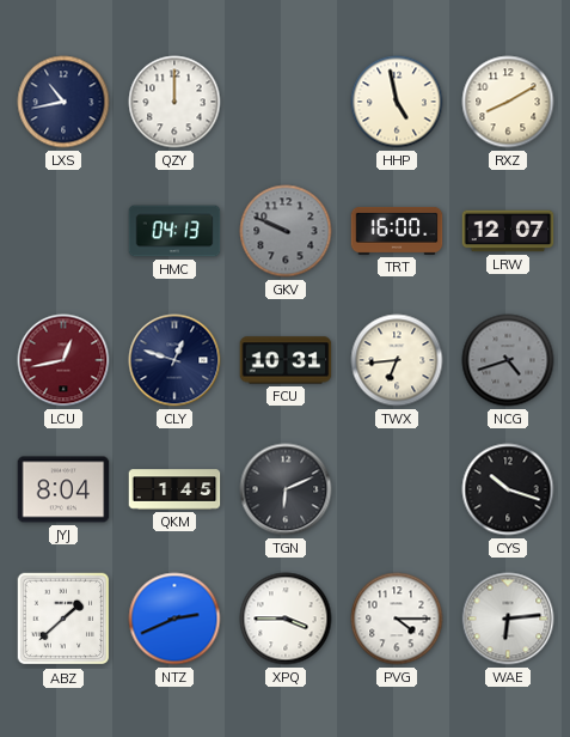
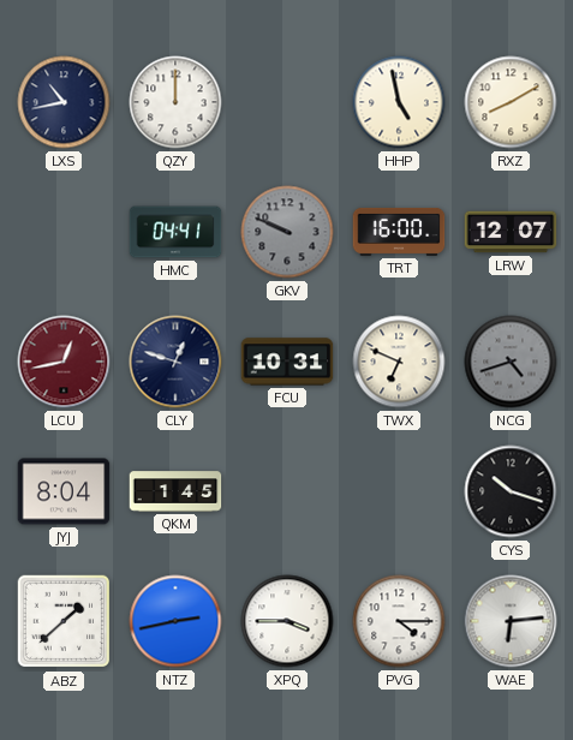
HMC: 04:13 -> 04:41
TWX: 6:44 -> 6:49
TGN: 6:11 -> none
NTZ: 2:41 -> 2:43
